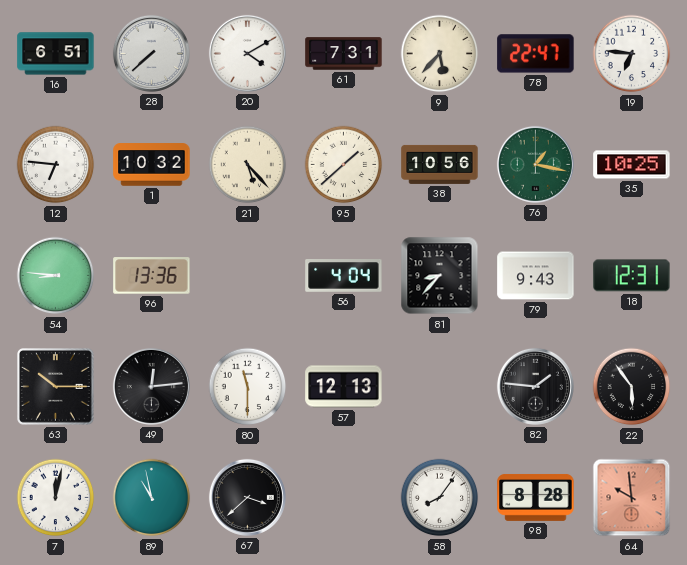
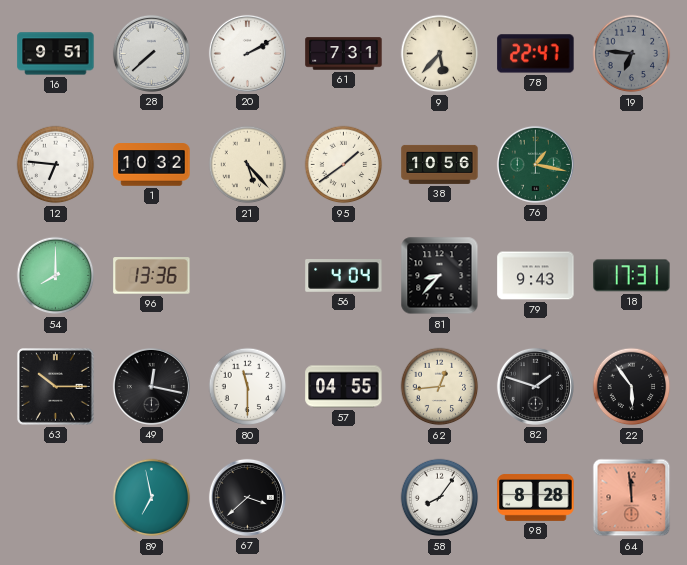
16: 6:51 -> 9:51
20: 4:10 -> 2:10
19 dial: white -> grey
95: 1:38 -> 1:39
35: 10:25 -> none
54: 8:46 -> 8:00
18: 12:31 -> 17:31
49: 12:14 -> 12:17
57: 12:13 -> 04:55
62: none -> 12:44
82: 1:46 -> 1:48
7: 12:02 -> none
89: 10:58 -> 6:58
64: 9:59 -> 11:59
